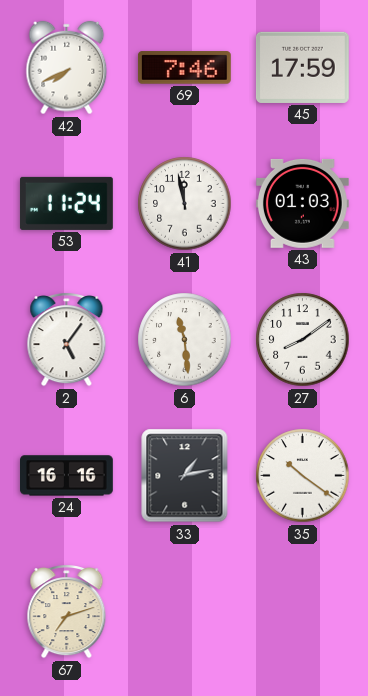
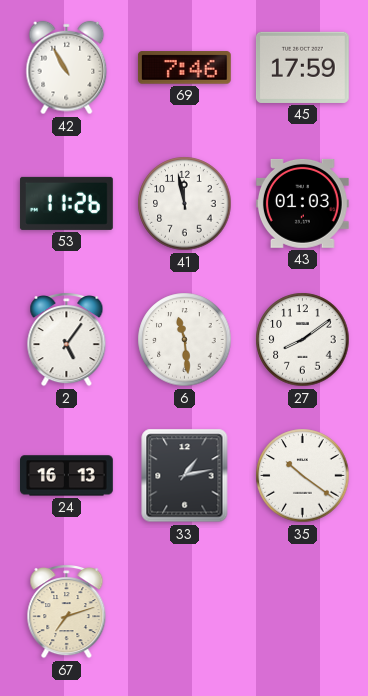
42: 7:41 -> 10:55
53: 11:24 -> 11:26
24: 16:16 -> 16:13
